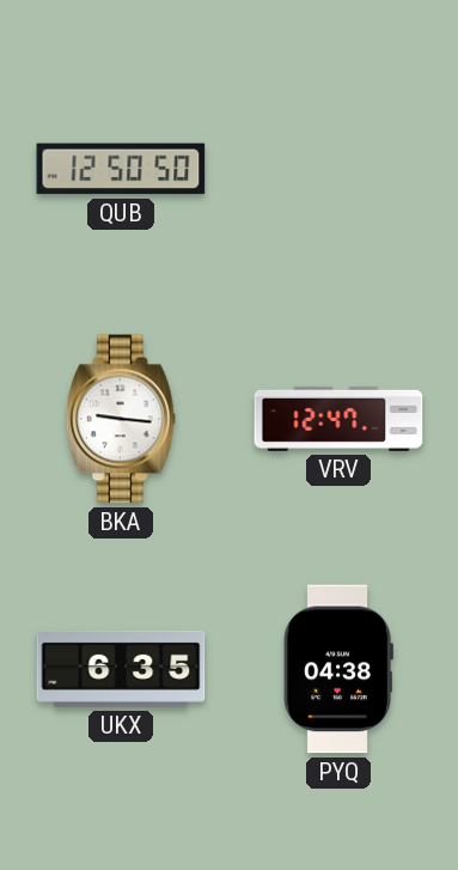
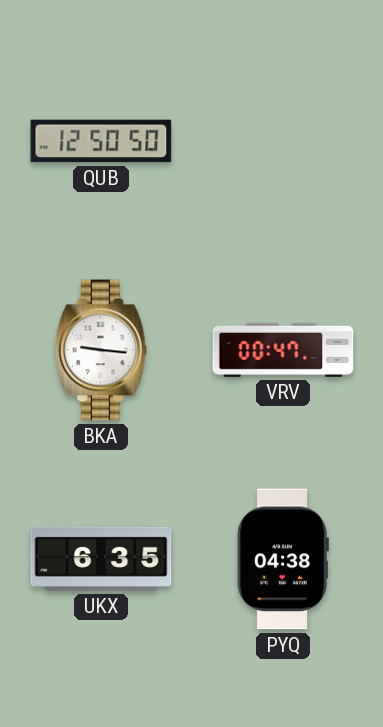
VRV: 12:47 -> 00:47
